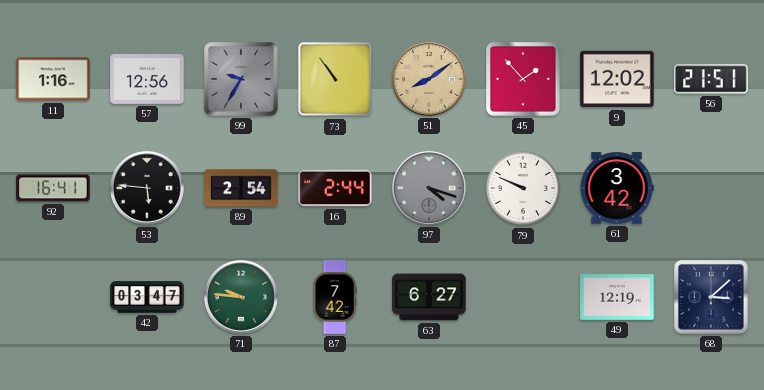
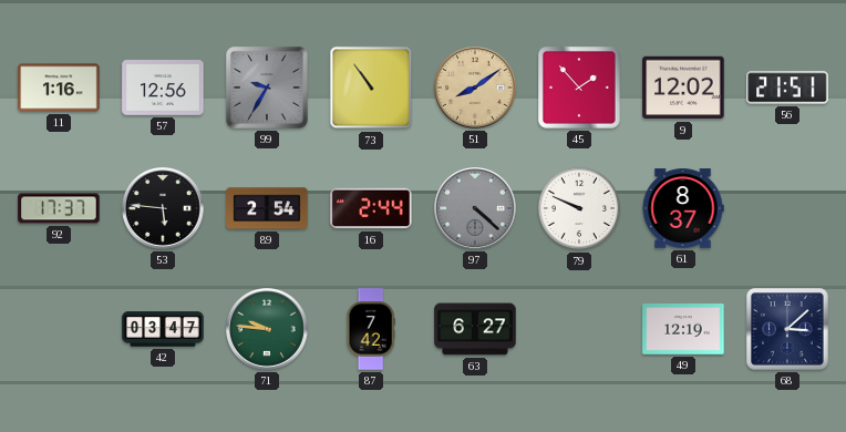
92: 16:41 -> 17:37
97: 4:18 -> 4:22
61: 3:42 -> 8:37
